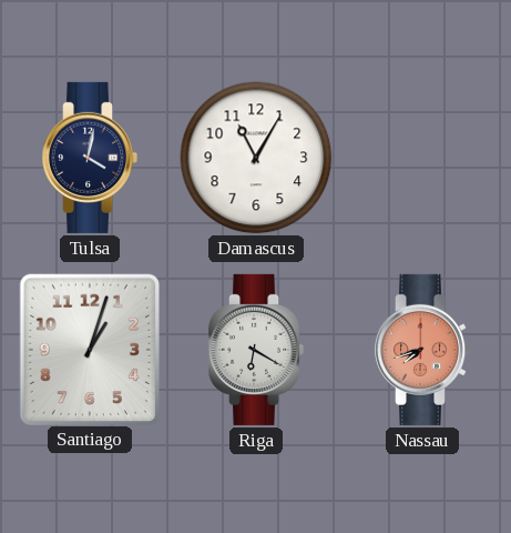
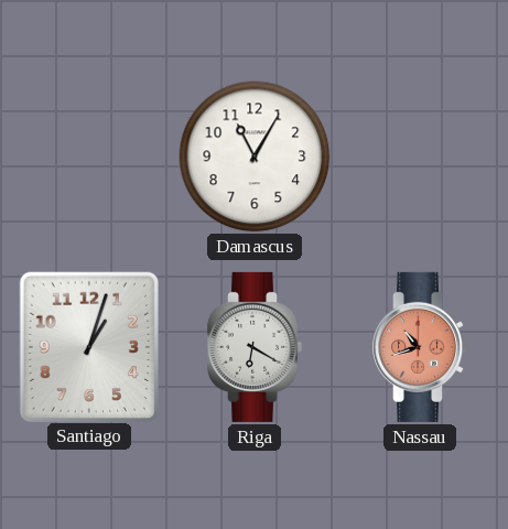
Tulsa: 4:02 -> none
Nassau: 7:42 -> 10:42
